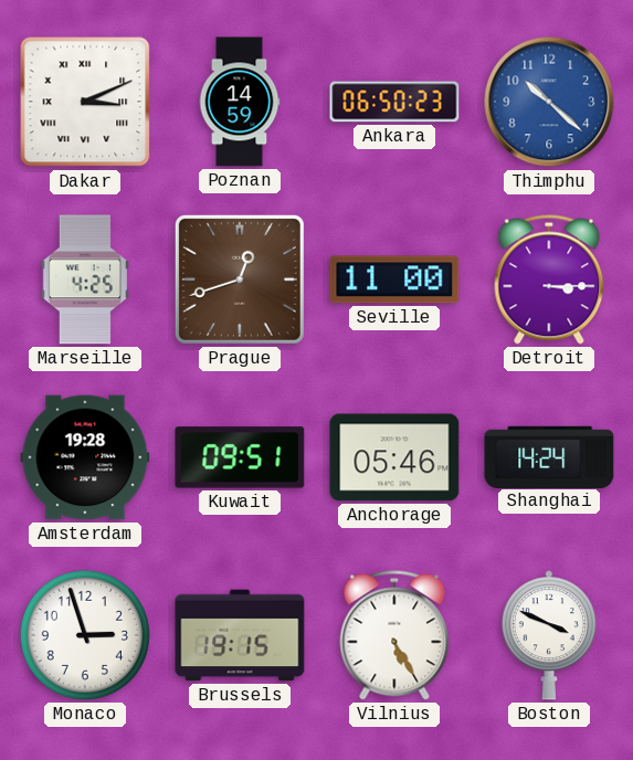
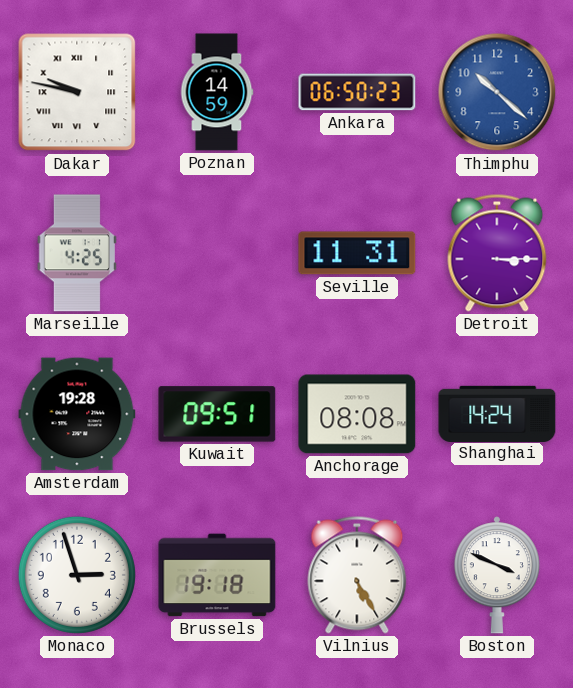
Dakar: 3:11 -> 9:47
Prague: 12:42 -> none
Seville: 11:00 -> 11:31
Anchorage: 05:46 -> 08:08
Brussels: 19:15 -> 19:18
